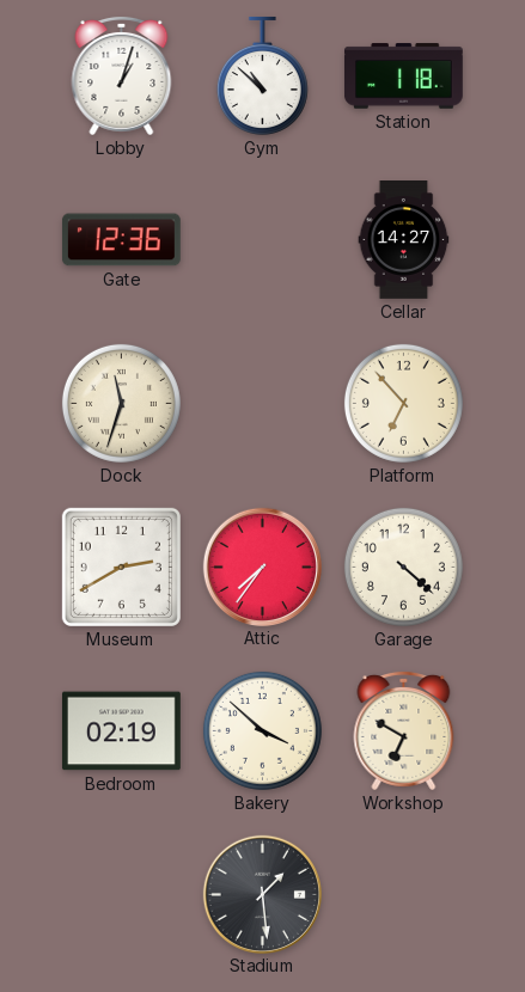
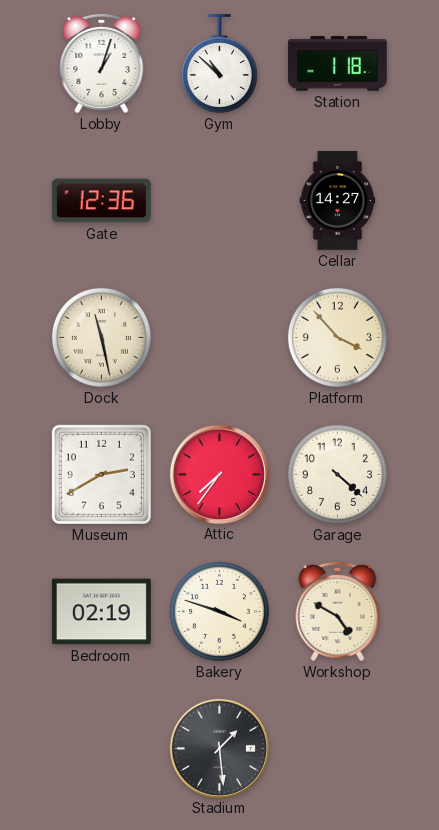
Dock: 11:33 -> 11:28
Platform: 6:53 -> 3:53
Bakery: 3:52 -> 3:48
Workshop: 6:50 -> 4:50
